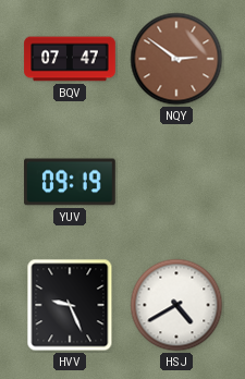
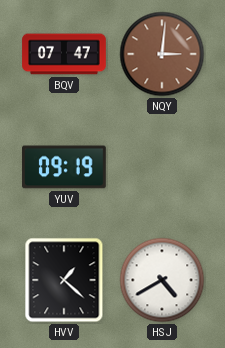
NQY: 2:51 -> 3:01
HVV: 9:26 -> 1:22
